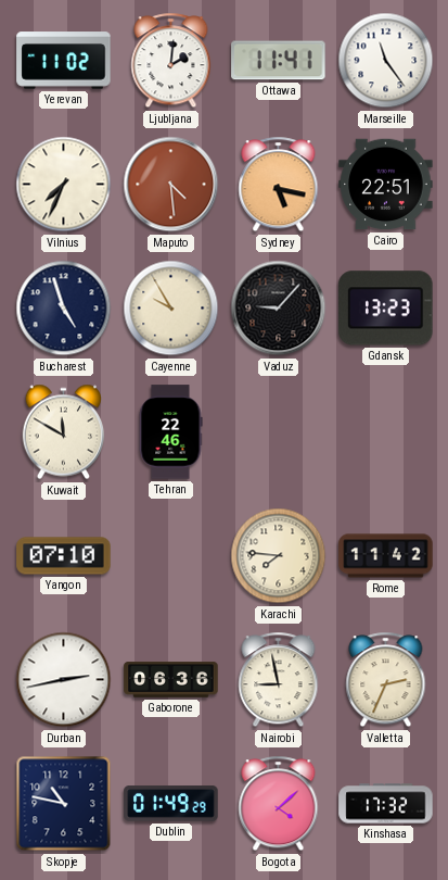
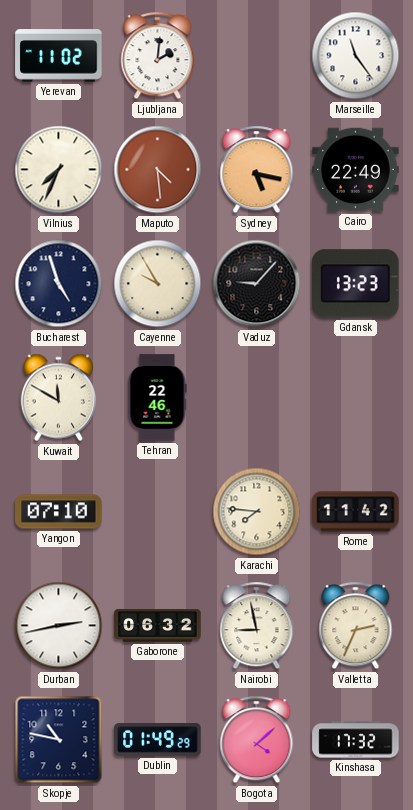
Ottawa: 11:41 -> none
Cairo: 22:51 -> 22:49
Gaborone: 06:36 -> 06:32
